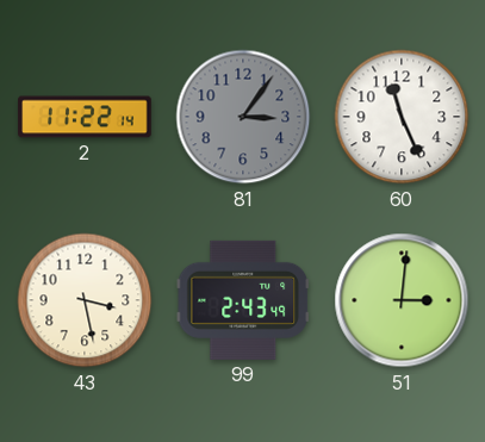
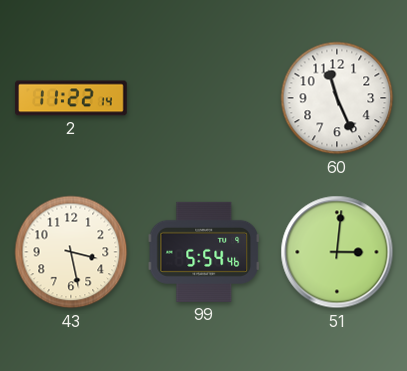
81: 3:06 -> none
99: 2:43 -> 5:54
